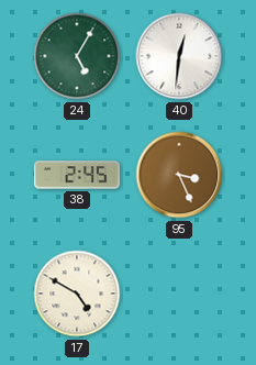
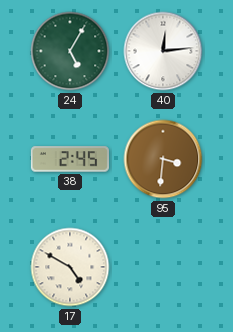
40: 12:31 -> 12:14
95: 3:26 -> 3:31
